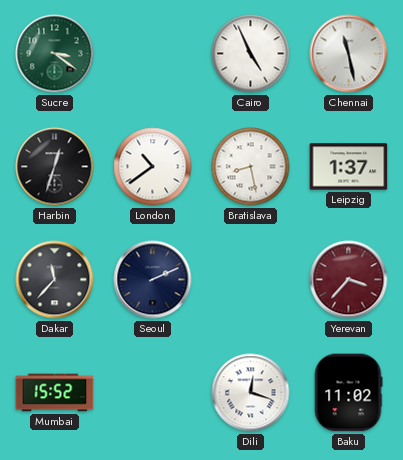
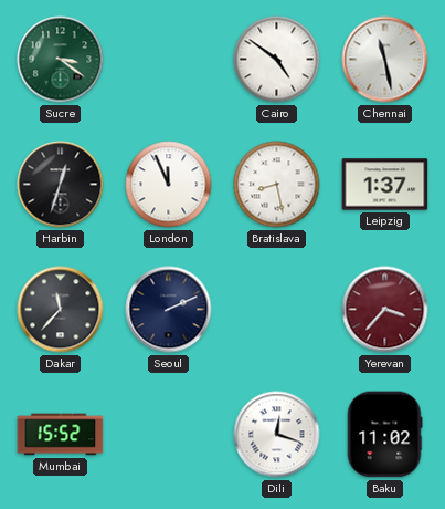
Cairo: 4:56 -> 4:51
London: 10:39 -> 11:56
